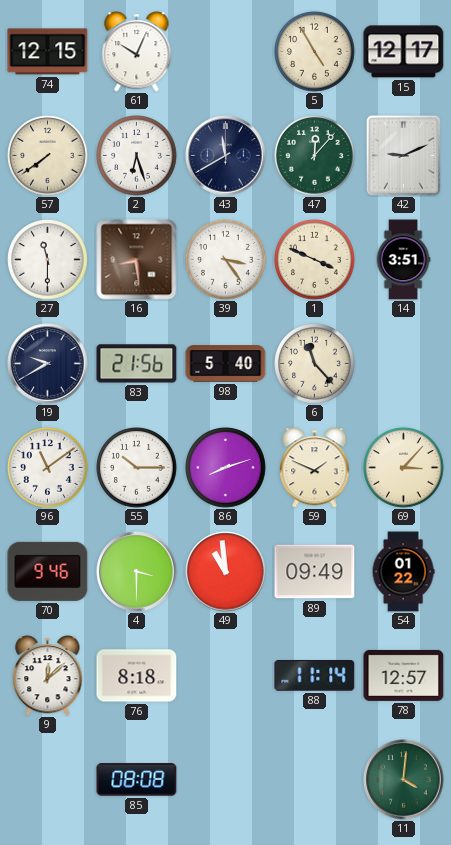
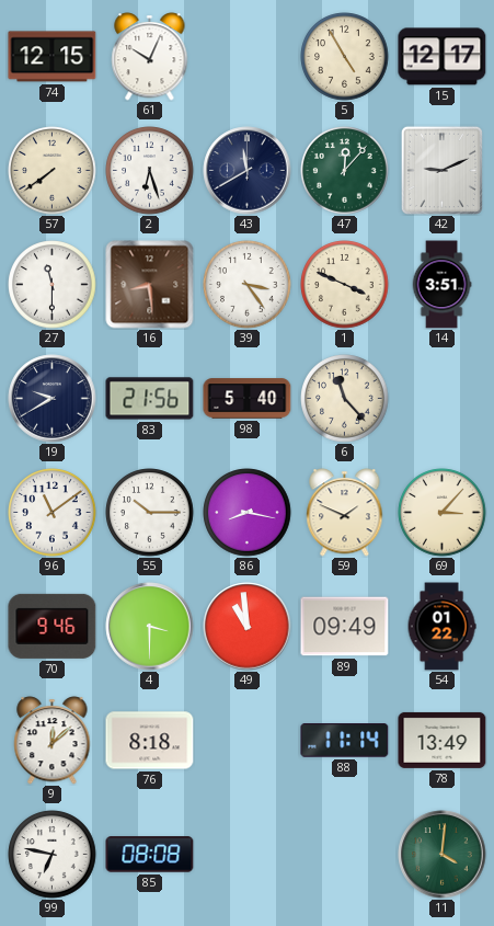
86: 8:12 -> 8:17
78: 12:57 -> 13:49
99: none -> 6:47
